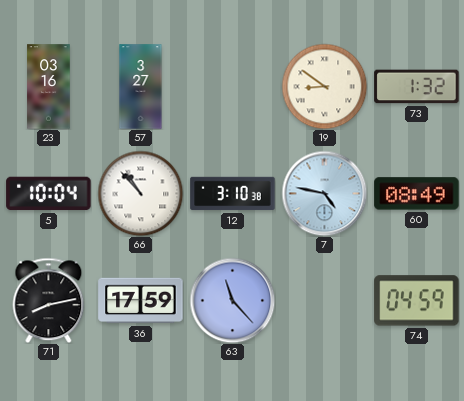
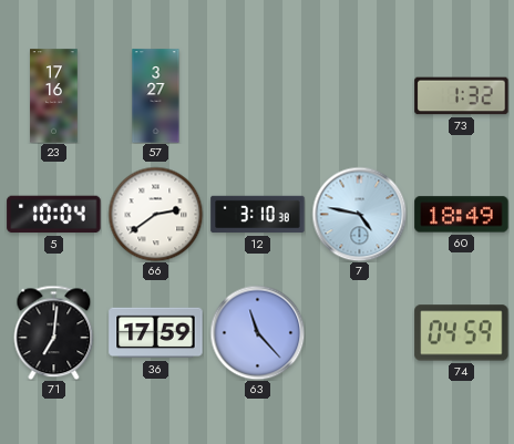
23: 03:16 -> 17:16
19: 8:51 -> none
66: 10:53 -> 2:39
60: 08:49 -> 18:49
71: 8:13 -> 7:01
